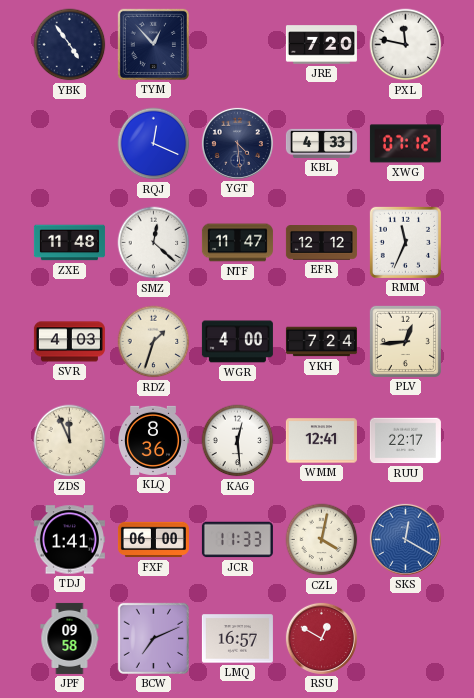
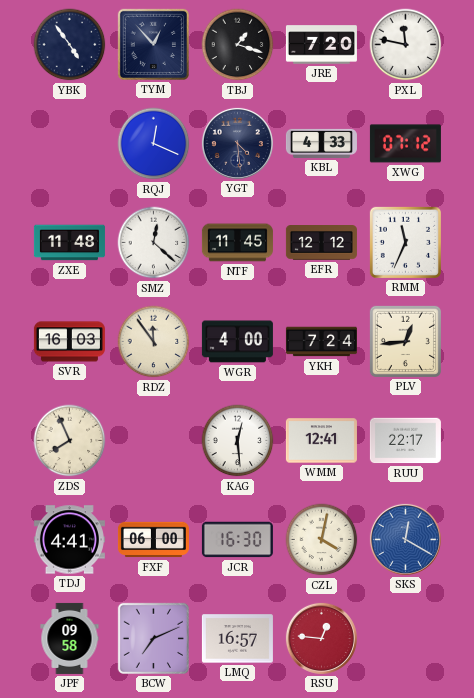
TBJ: none -> 1:18
NTF: 11:47 -> 11:45
SVR: 4:03 -> 16:03
RDZ: 1:33 -> 11:54
ZDS: 11:56 -> 7:56
KLQ: 8:36 -> none
TDJ: 1:41 -> 4:41
JCR: 11:33 -> 16:30
RSU: 12:50 -> 12:46
